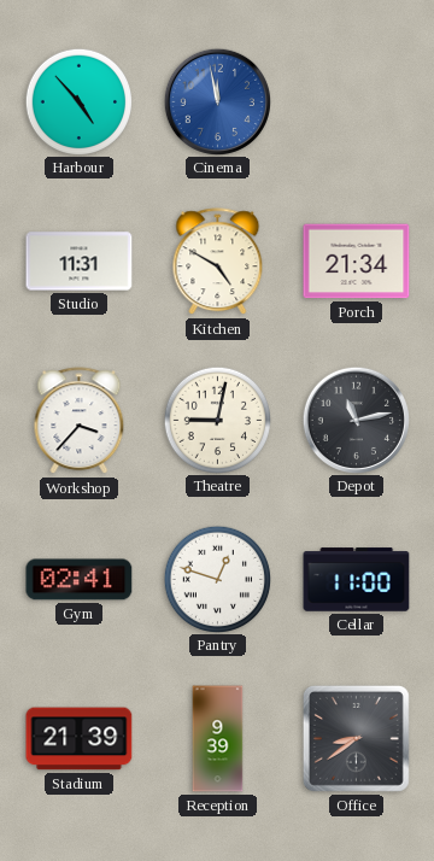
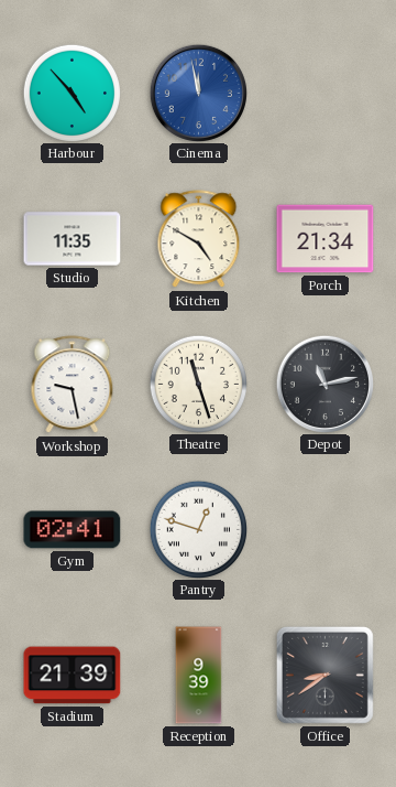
Studio: 11:31 -> 11:35
Workshop: 3:37 -> 9:28
Theatre: 9:02 -> 11:27
Cellar: 11:00 -> none
